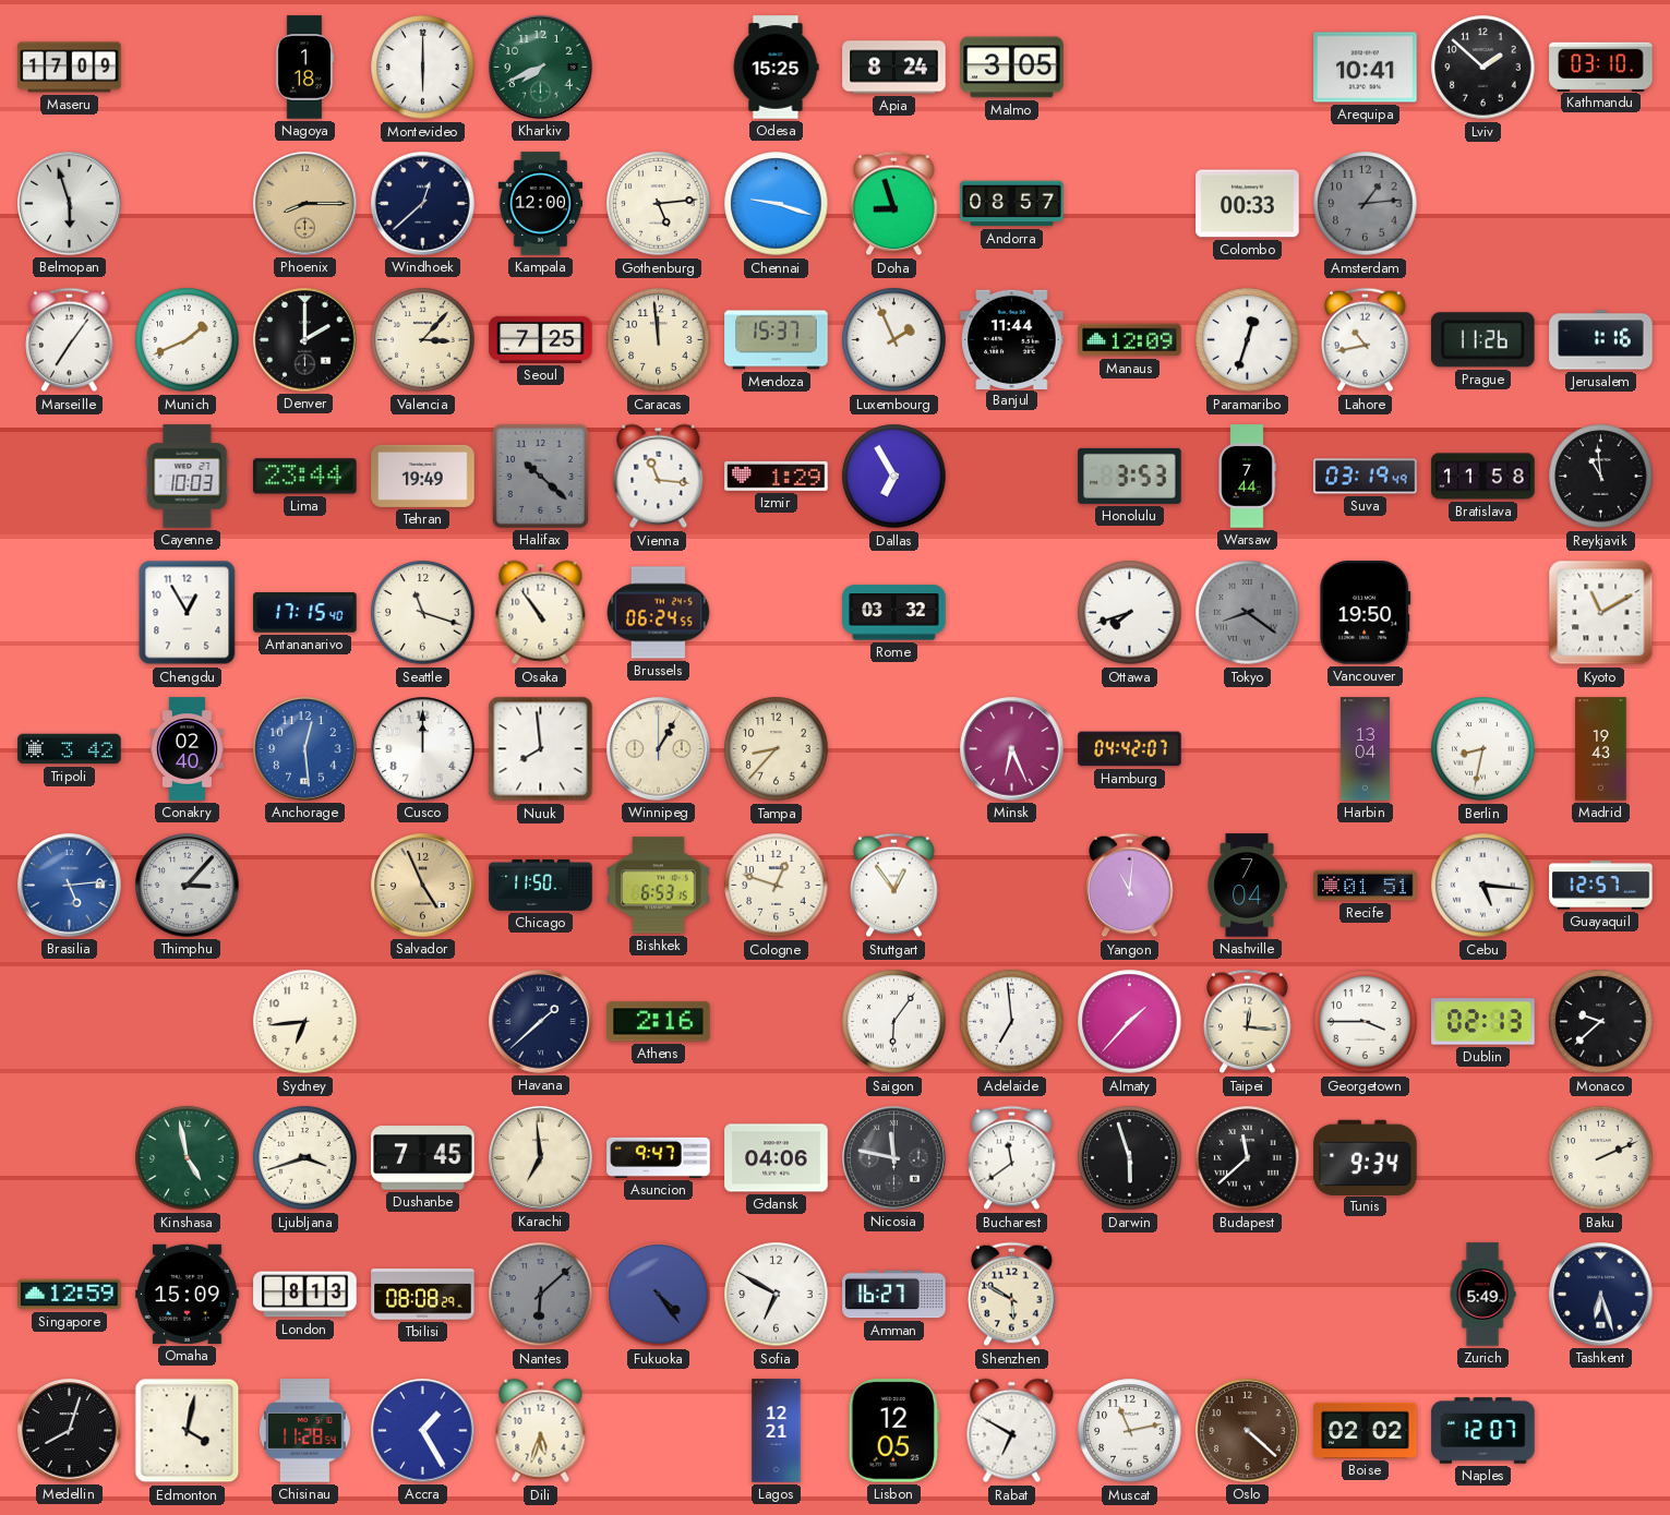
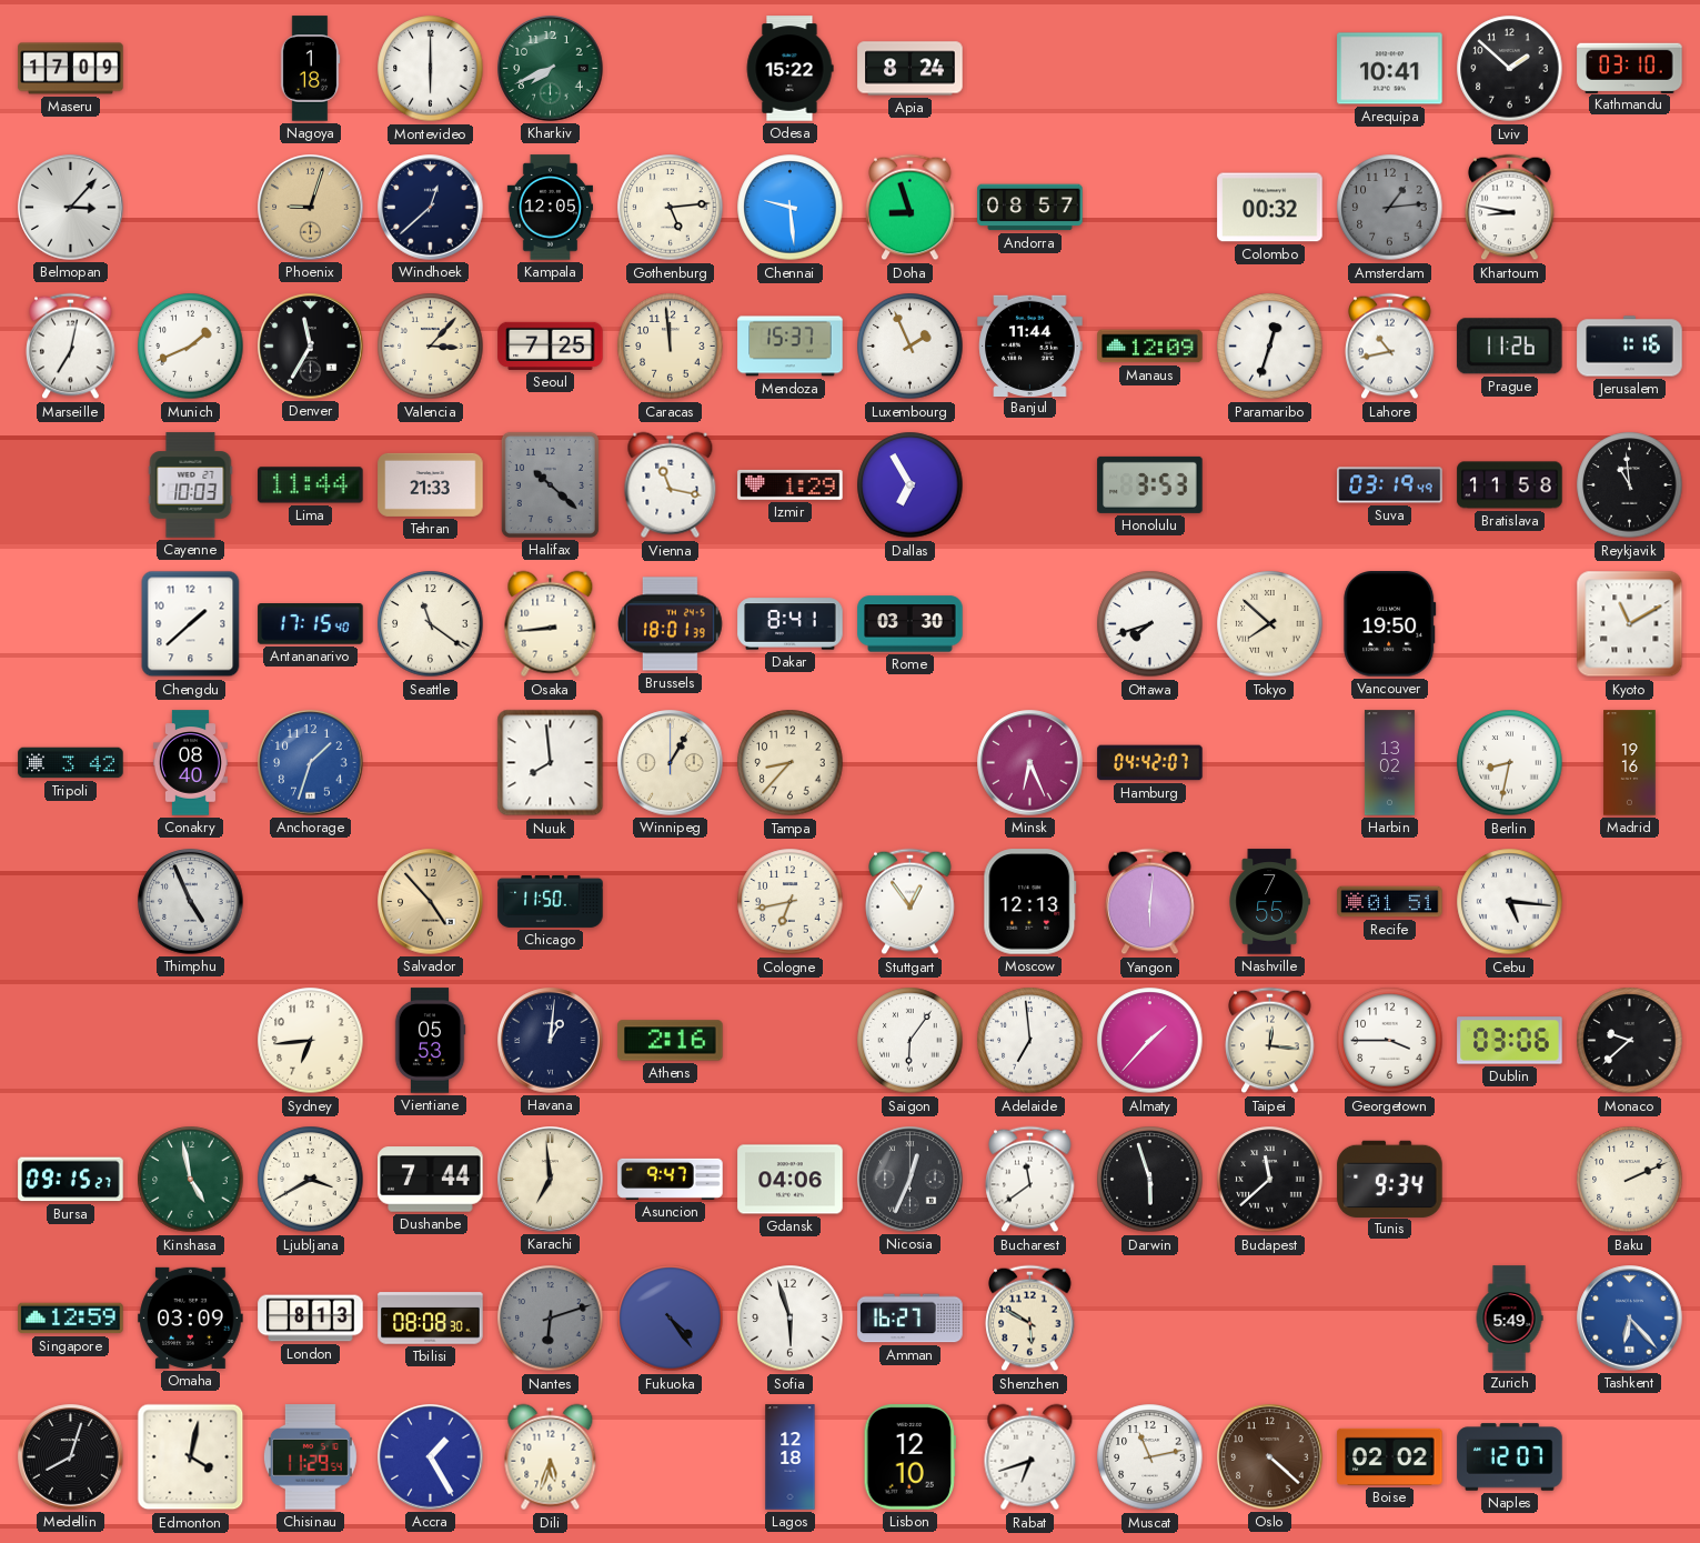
Odesa: 15:25 -> 15:22
Malmo: 3:05 -> none
Belmopan: 5:57 -> 3:07
Phoenix: 8:15 -> 9:03
Kampala: 12:00 -> 12:05
Chennai: 9:18 -> 9:29
Colombo: 00:33 -> 00:32
Khartoum: none -> 8:47
Marseille: 7:06 -> 7:02
Denver: 2:00 -> 11:35
Lima: 23:44 -> 11:44
Tehran: 19:49 -> 21:33
Vienna: 11:16 -> 11:17
Warsaw: 7:44 -> none
Chengdu: 12:55 -> 1:38
Seattle: 11:18 -> 11:21
Osaka: 10:54 -> 8:44
Brussels: 06:24 -> 18:01
Dakar: none -> 8:41
Rome: 03:32 -> 03:30
Tokyo: 8:21 -> 7:52
Tokyo dial: grey -> cream
Conakry: 02:40 -> 08:40
Anchorage: 12:29 -> 1:33
Cusco: 12:00 -> none
Harbin: 13:04 -> 13:02
Madrid: 19:43 -> 19:16
Brasilia: 5:14 -> none
Thimphu: 3:07 -> 4:56
Salvador: 4:56 -> 4:53
Bishkek: 6:53 -> none
Cologne: 12:48 -> 6:43
Moscow: none -> 12:13
Yangon: 11:01 -> 6:01
Nashville: 7:04 -> 7:55
Guayaquil: 12:57 -> none
Vientiane: none -> 05:53
Havana: 1:38 -> 1:01
Dublin: 02:13 -> 03:06
Bursa: none -> 09:15
Ljubljana: 3:42 -> 3:40
Dushanbe: 7:45 -> 7:44
Nicosia: 11:47 -> 12:34
Omaha: 15:09 -> 03:09
Tbilisi: 08:08:29 -> 08:08:30
Nantes: 6:08 -> 6:12
Sofia: 6:50 -> 5:57
Tashkent: 6:27 -> 6:23
Tashkent dial: navy -> blue
Chisinau: 11:28 -> 11:29
Lagos: 12:21 -> 12:18
Lisbon: 12:05 -> 12:10
Rabat: 6:50 -> 6:42
